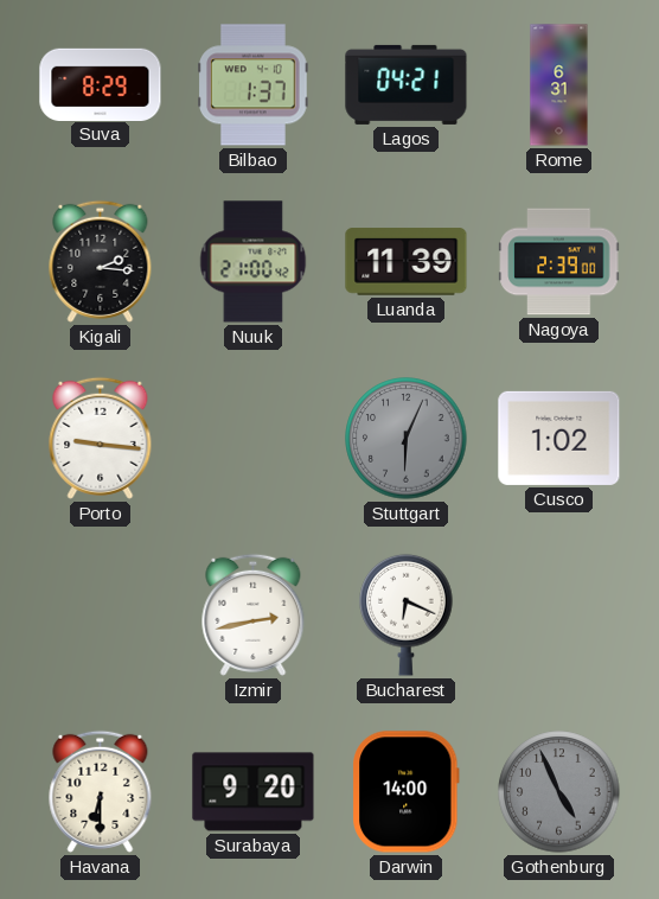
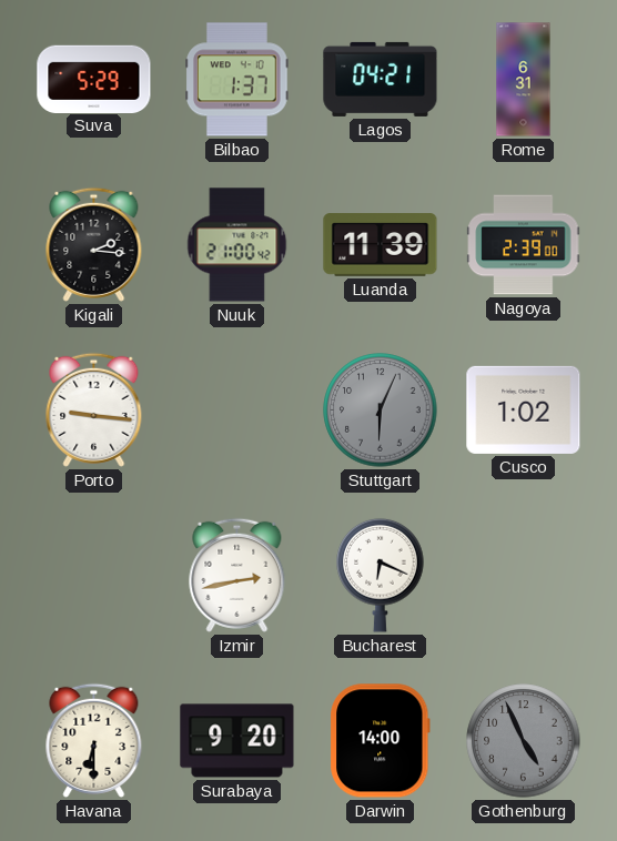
Suva: 8:29 -> 5:29
